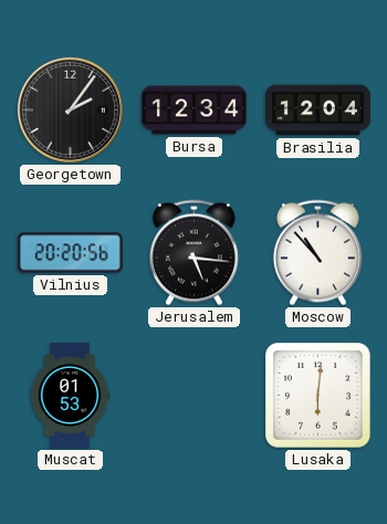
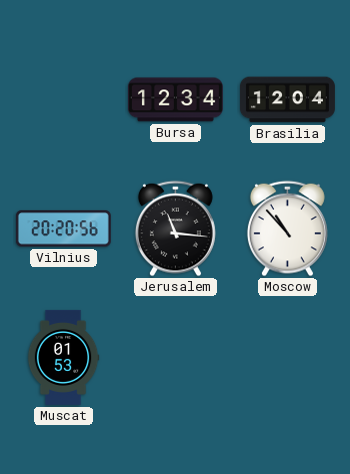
Georgetown: 2:06 -> none
Jerusalem: 5:16 -> 11:16
Lusaka: 6:01 -> none
